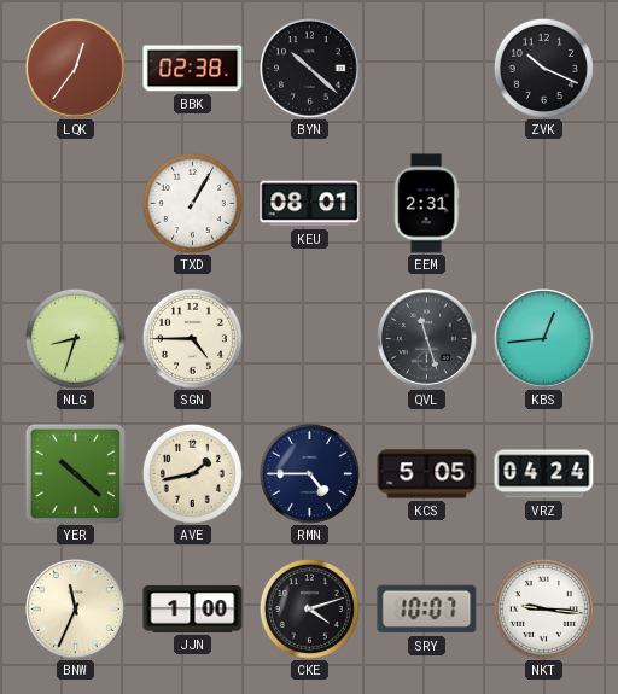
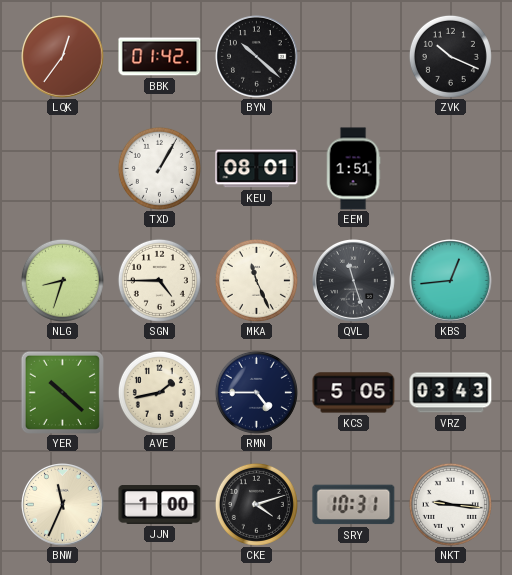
BBK: 02:38 -> 01:42
EEM: 2:31 -> 1:51
MKA: none -> 11:26
VRZ: 04:24 -> 03:43
SRY: 10:07 -> 10:31
